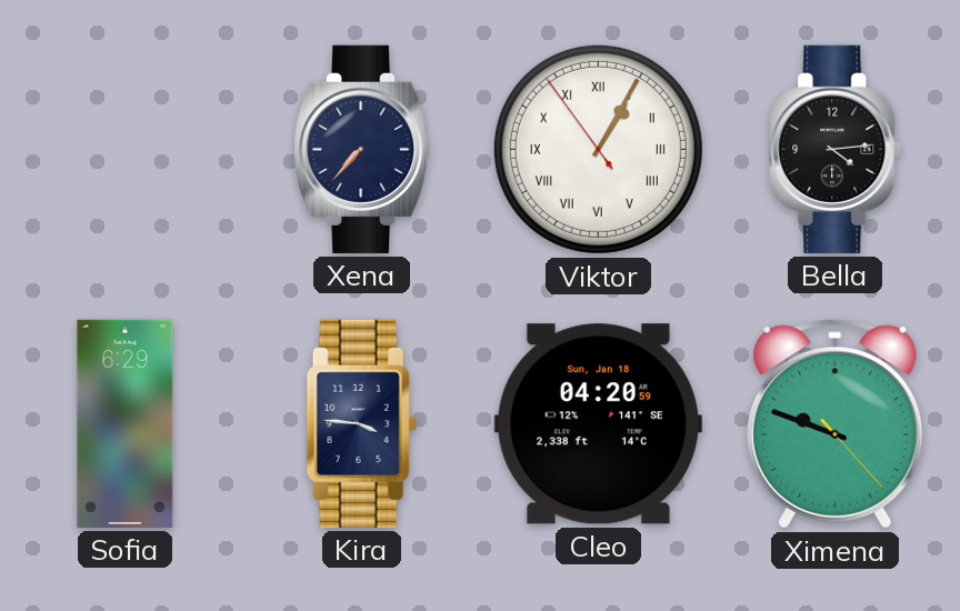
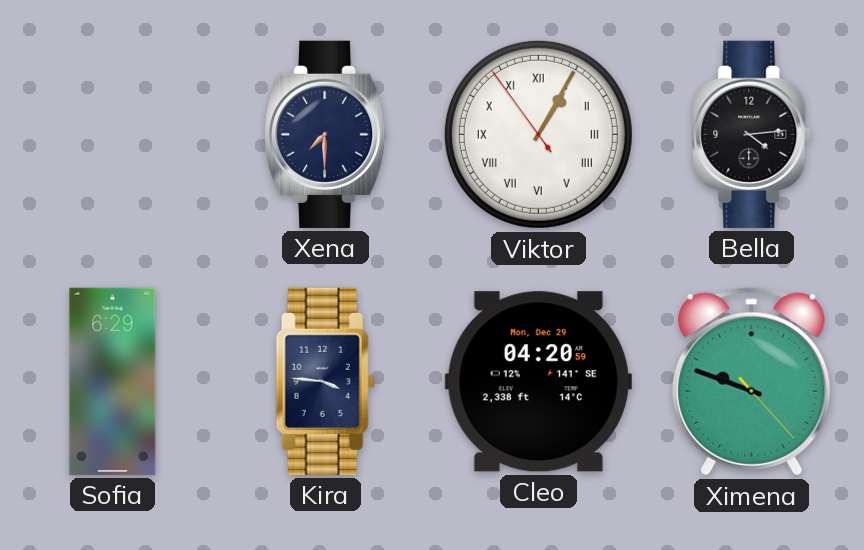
Xena: 7:37 -> 7:30
Cleo date: Sun, Jan 18 -> Mon, Dec 29
